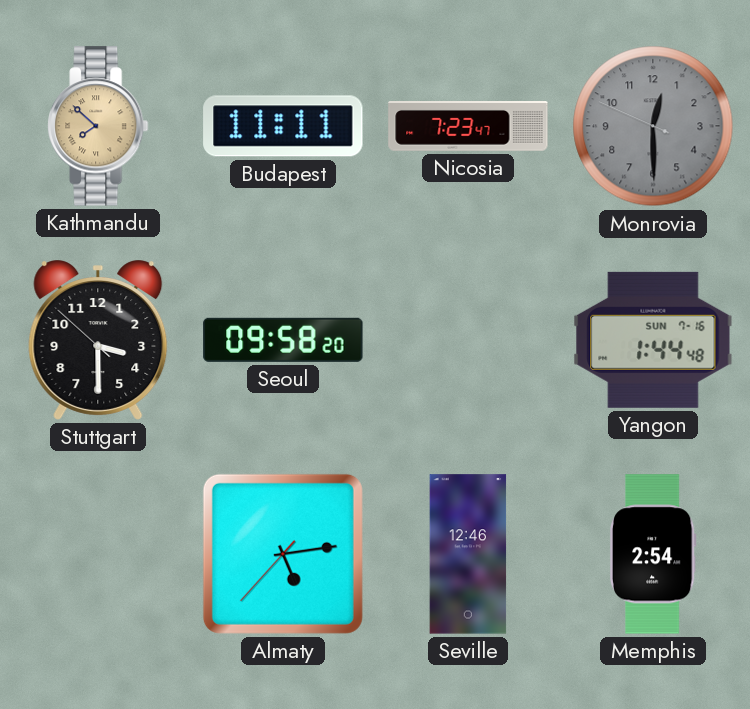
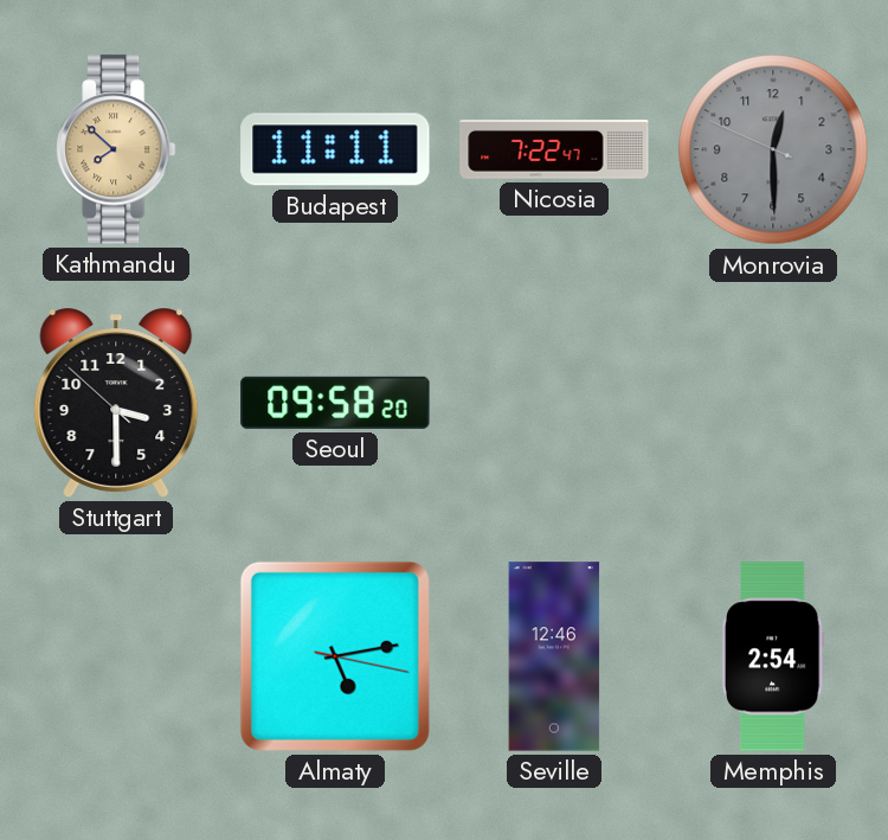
Nicosia: 7:23 -> 7:22
Yangon: 1:44 -> none
Almaty: 5:13:37 -> 5:13:17
